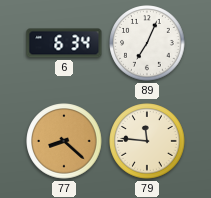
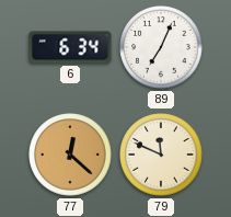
77: 8:22 -> 12:22
79: 11:46 -> 11:49
